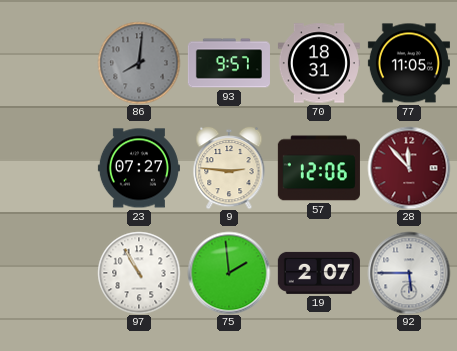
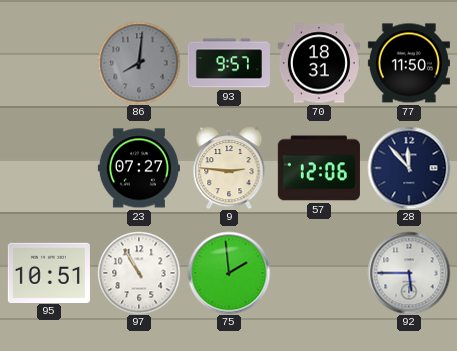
77: 11:05 -> 11:50
28 dial: burgundy -> navy
95: none -> 10:51
19: 2:07 -> none
